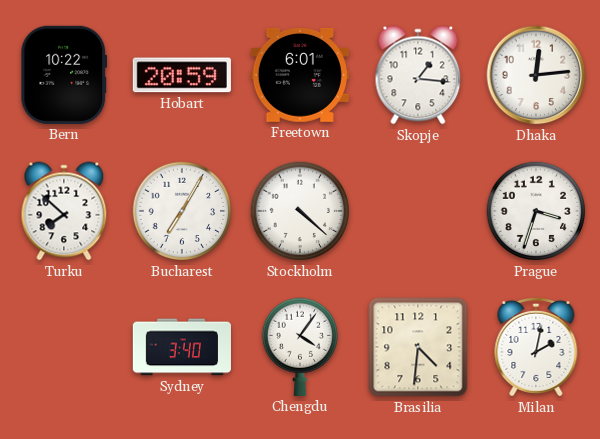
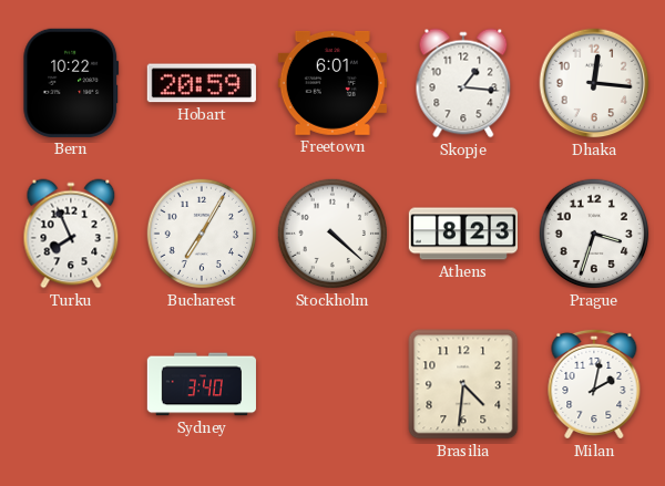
Dhaka: 12:14 -> 12:16
Turku: 7:52 -> 7:56
Athens: none -> 8:23
Chengdu: 4:06 -> none
